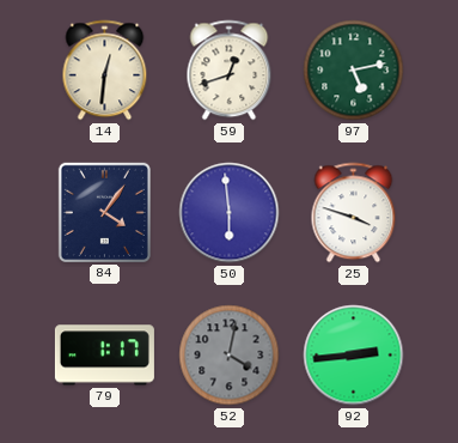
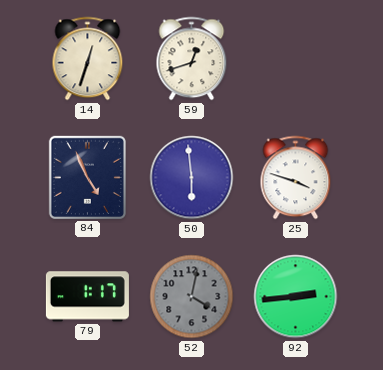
14: 12:31 -> 12:33
97: 5:13 -> none
84: 4:06 -> 4:56
